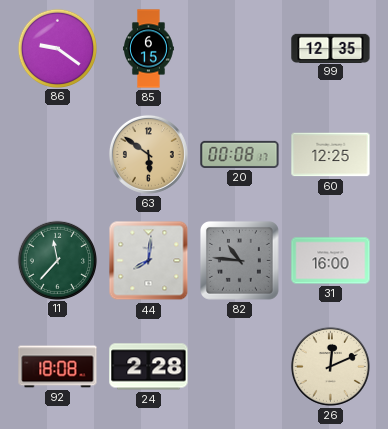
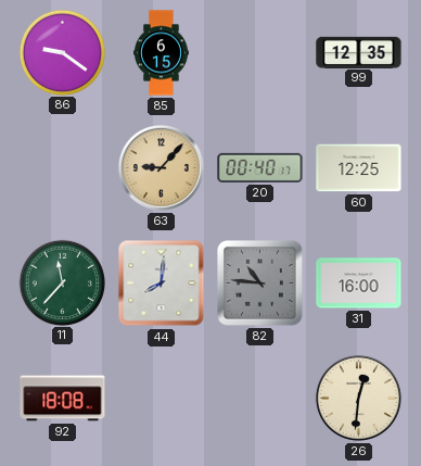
63: 5:51 -> 9:07
20: 00:08 -> 00:40
24: 2:28 -> none
26: 12:11 -> 12:31
